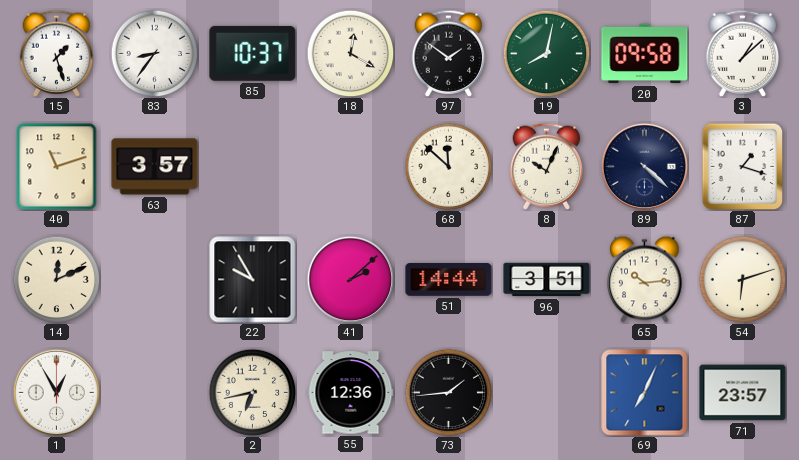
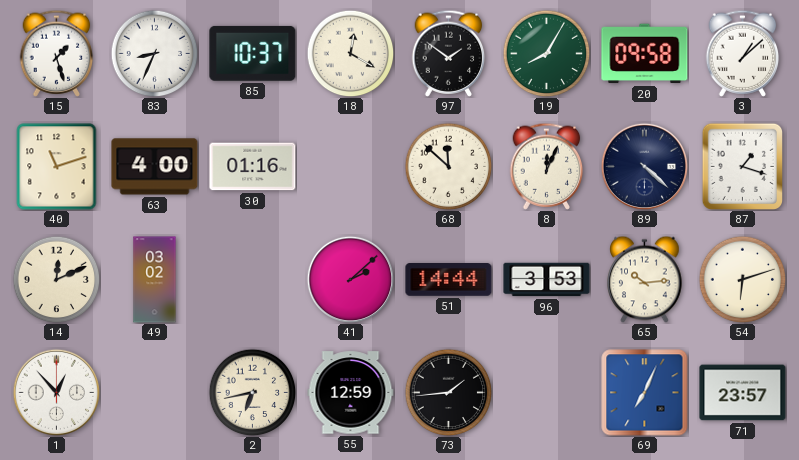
83: 8:36 -> 8:34
19: 8:02 -> 8:05
63: 3:57 -> 4:00
30: none -> 01:16
8: 10:04 -> 12:04
49: none -> 03:02
22: 9:55 -> none
96: 3:51 -> 3:53
1: 12:55 -> 12:53
55: 12:36 -> 12:59
